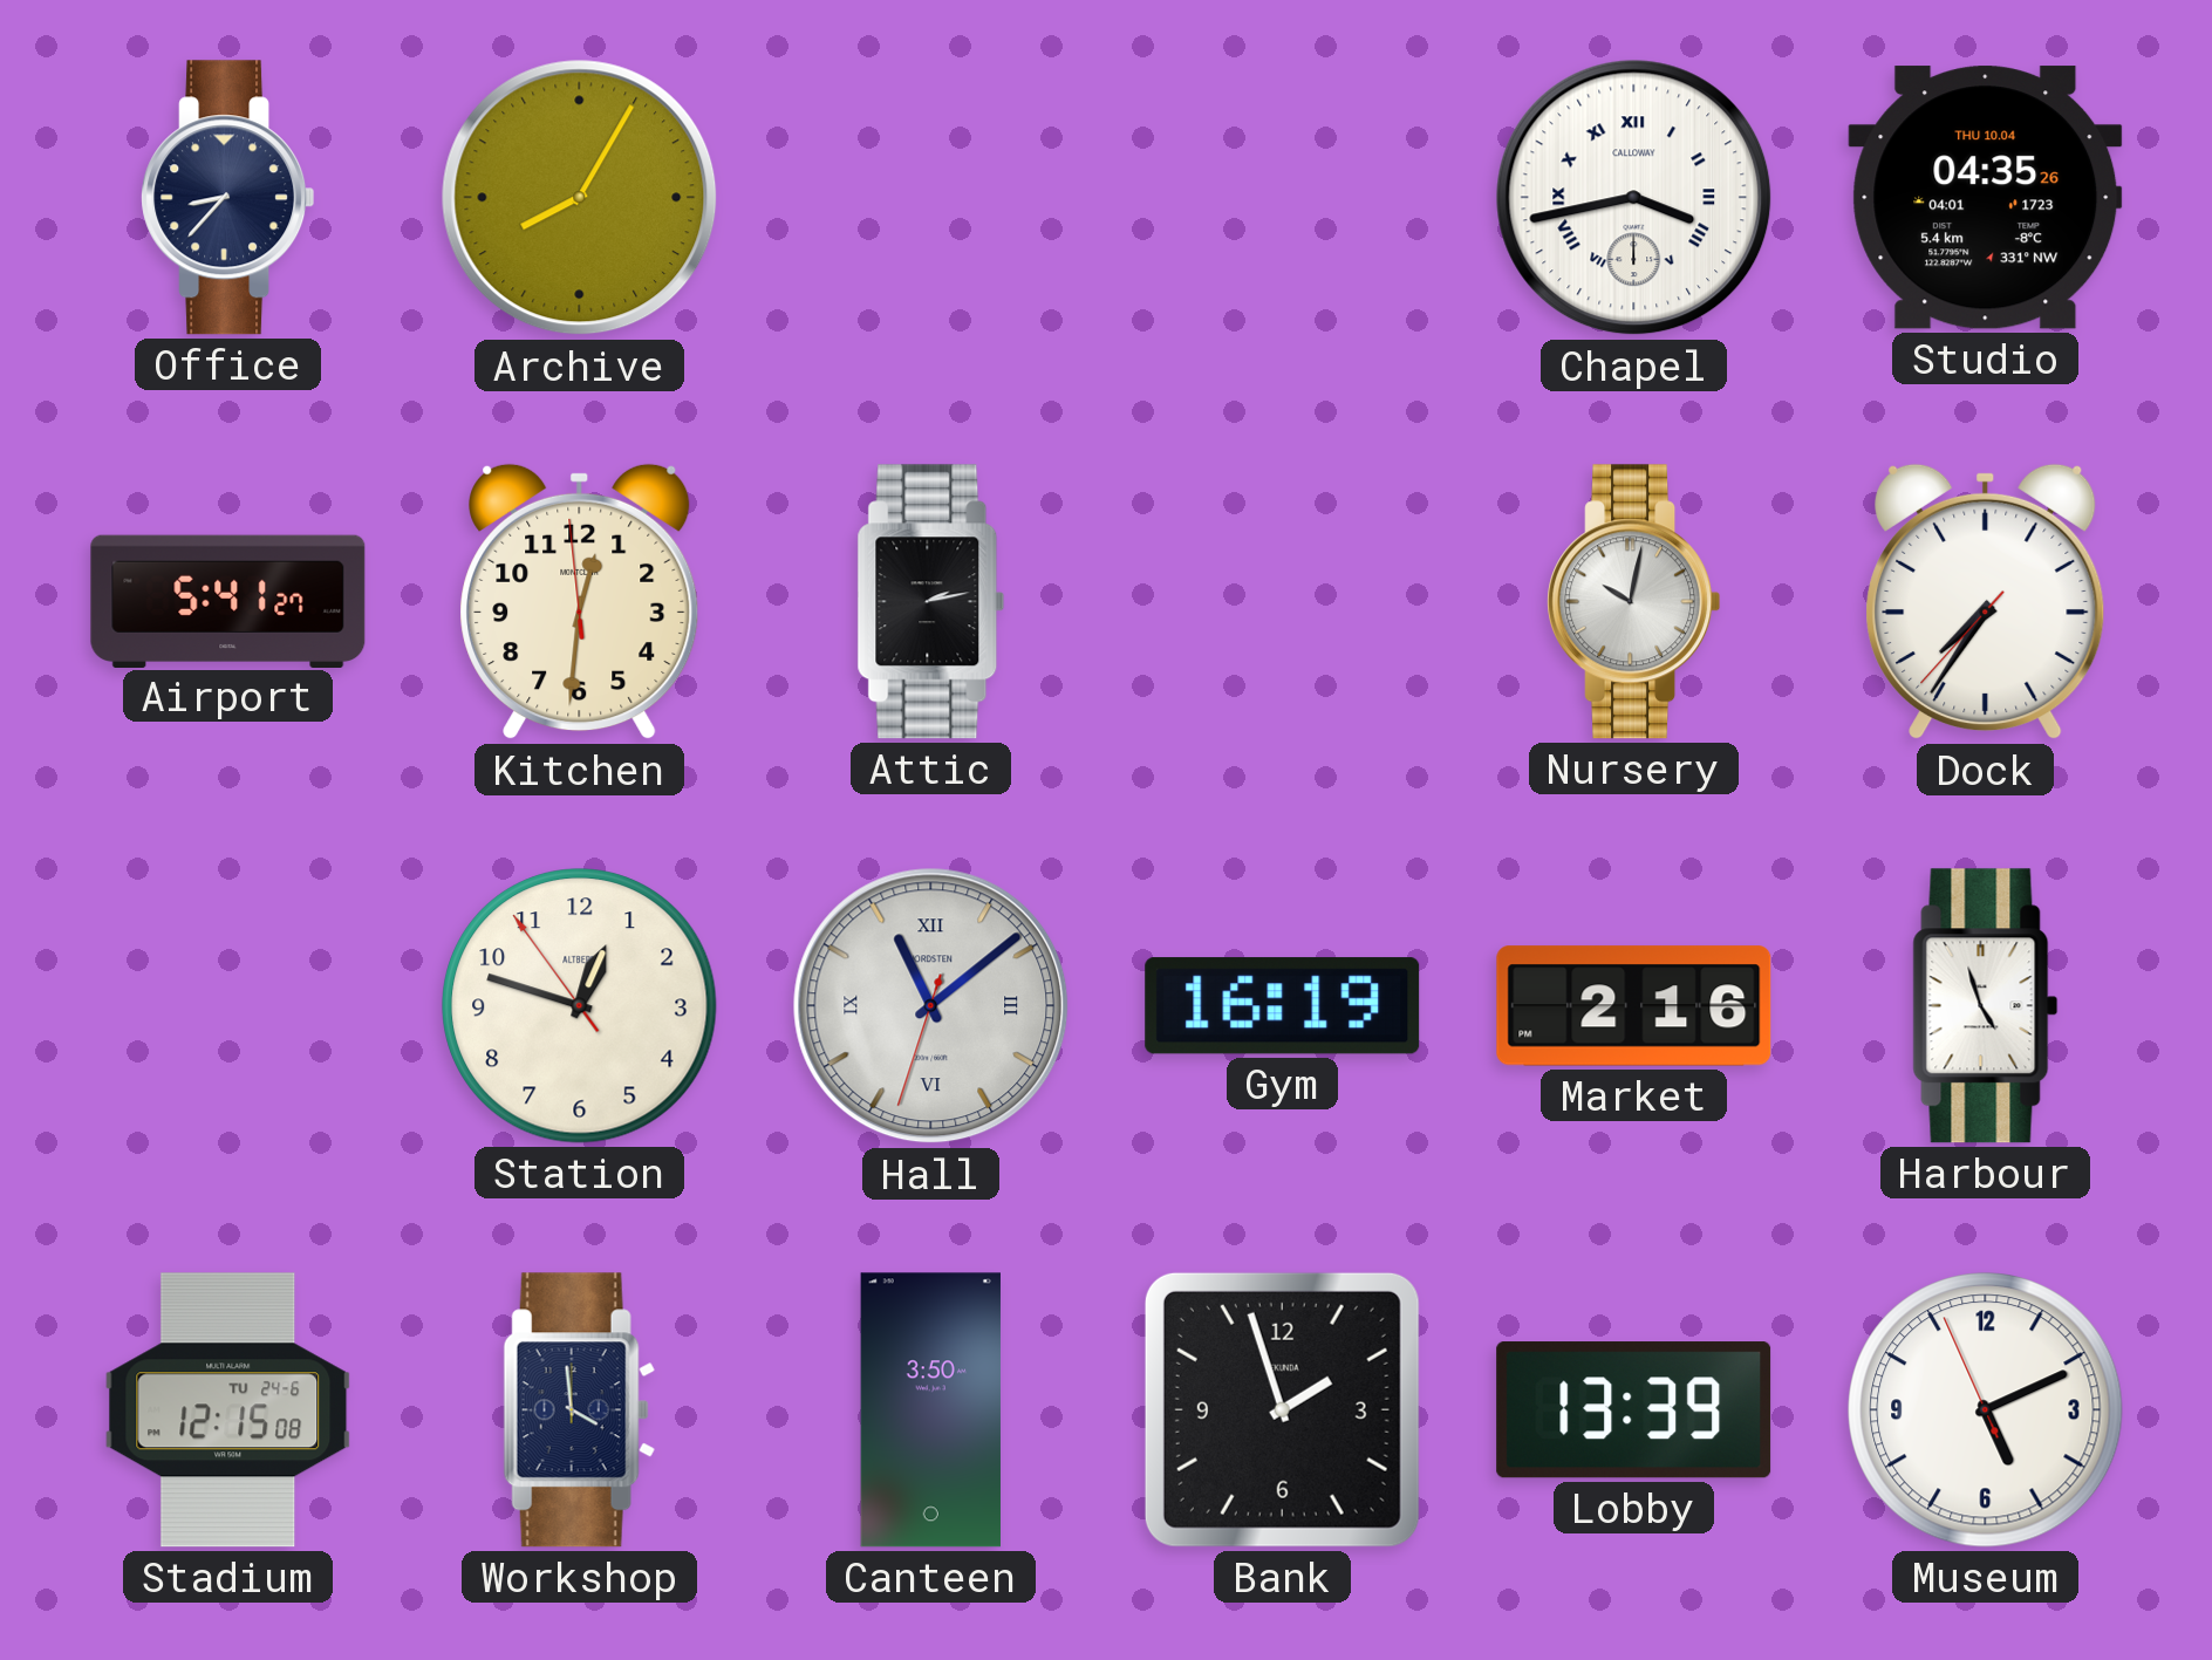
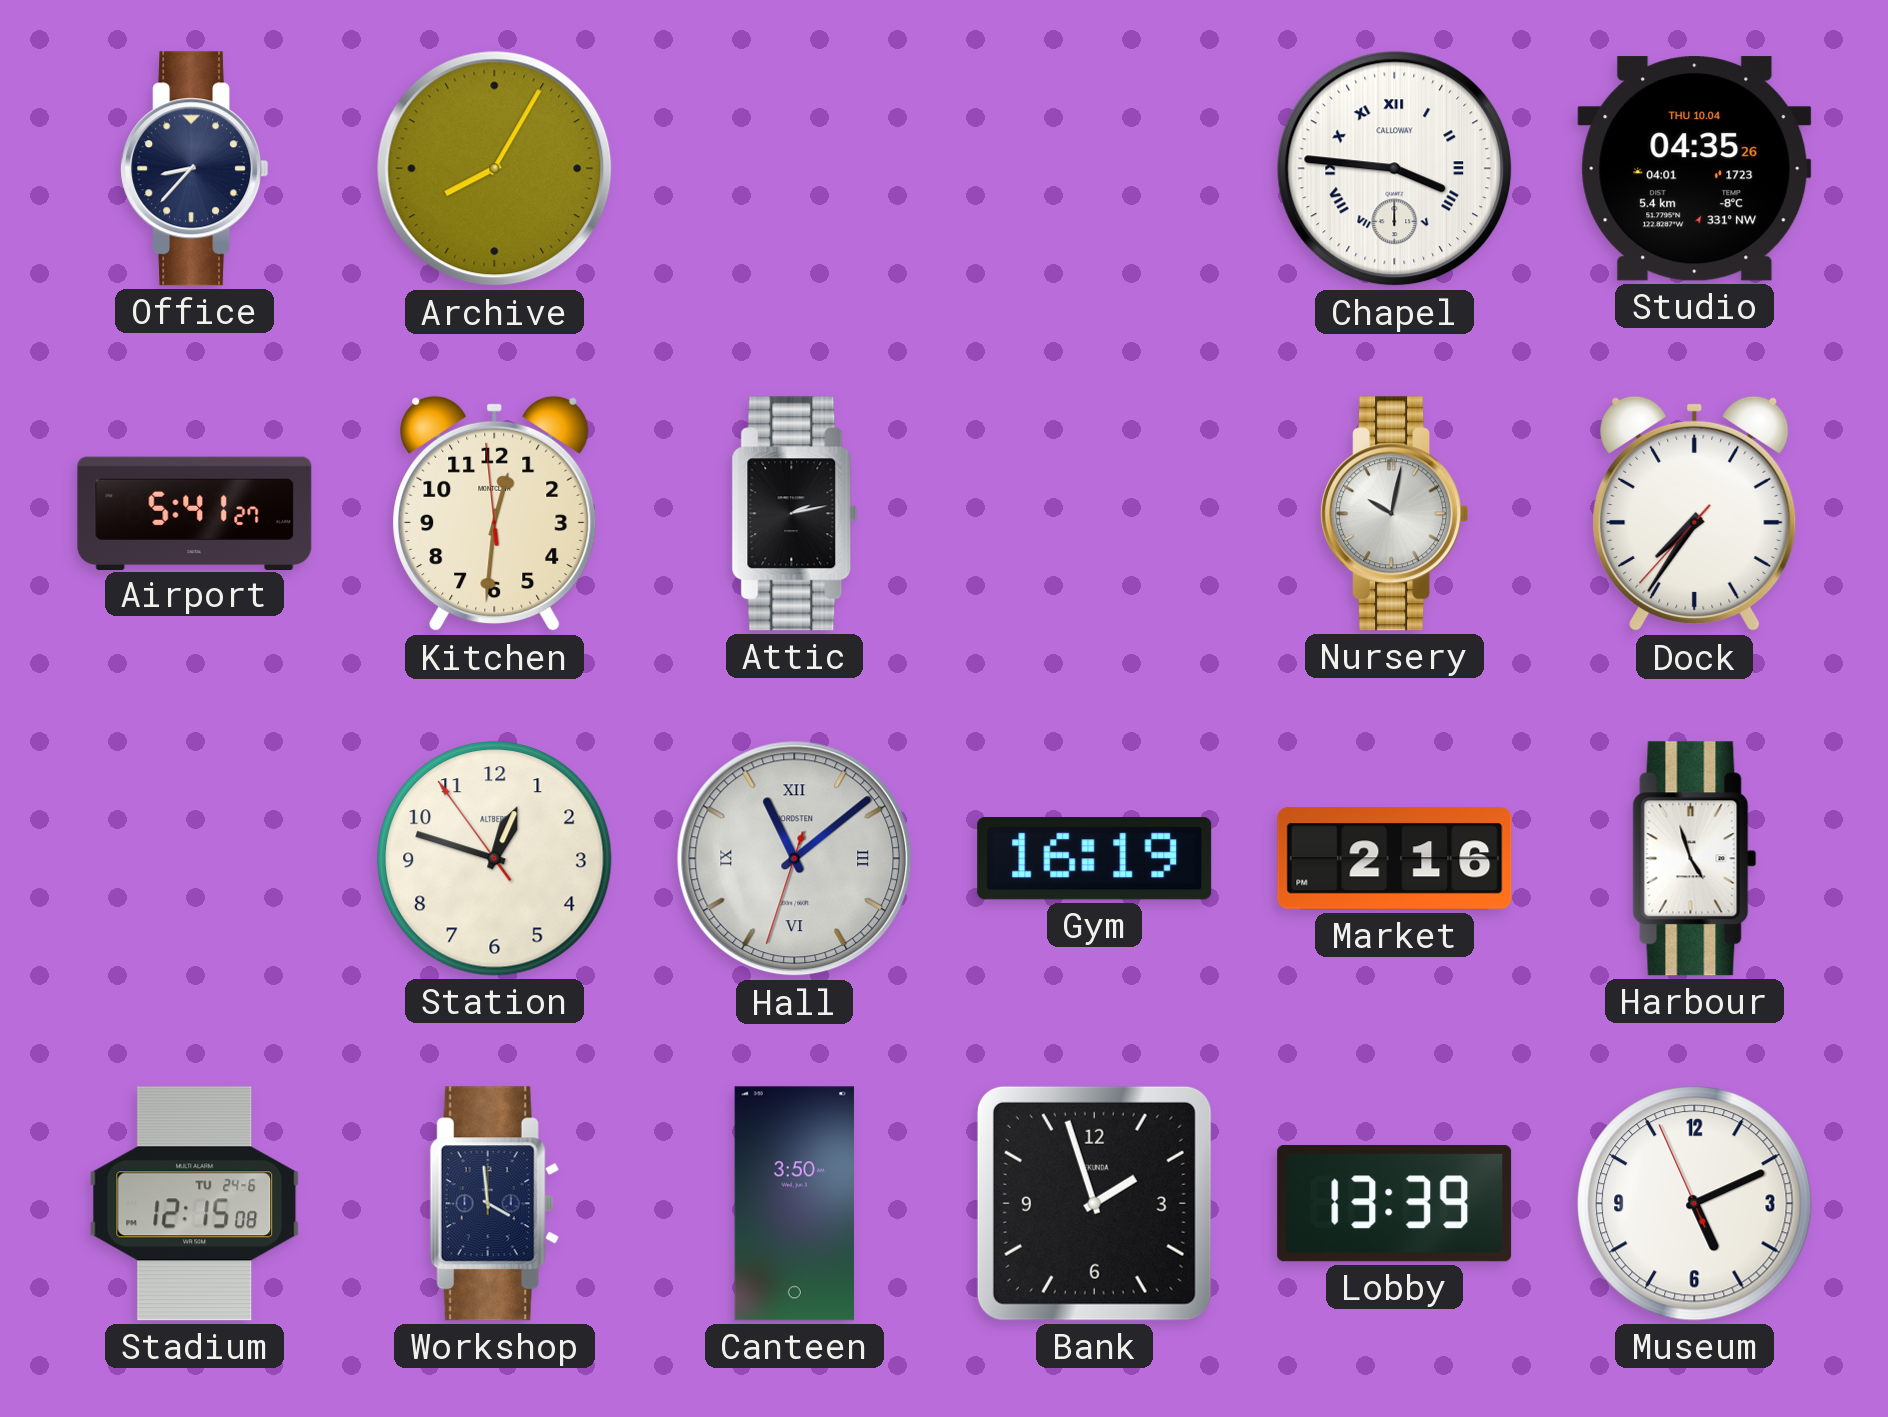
Chapel: 3:43 -> 3:46
